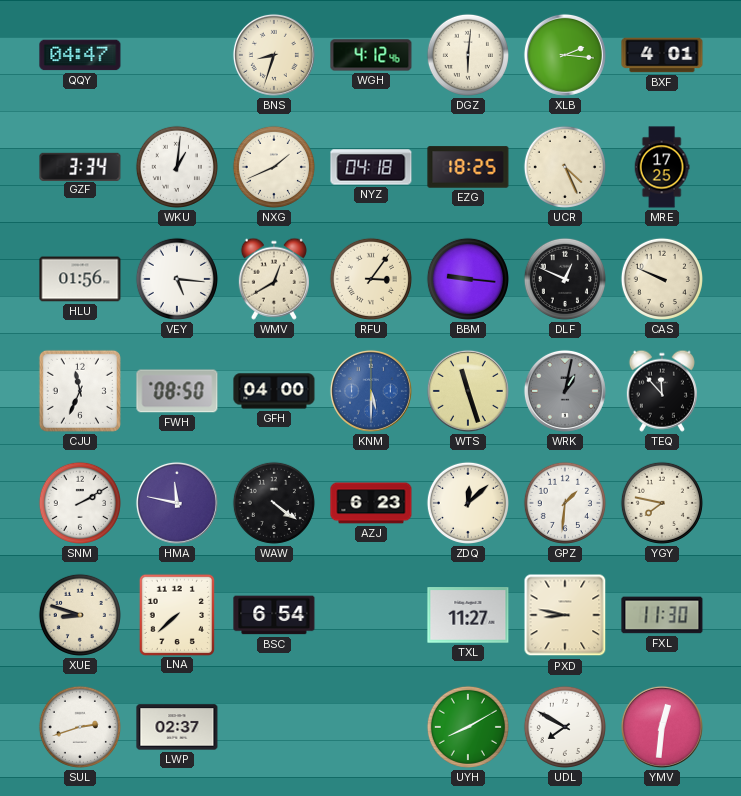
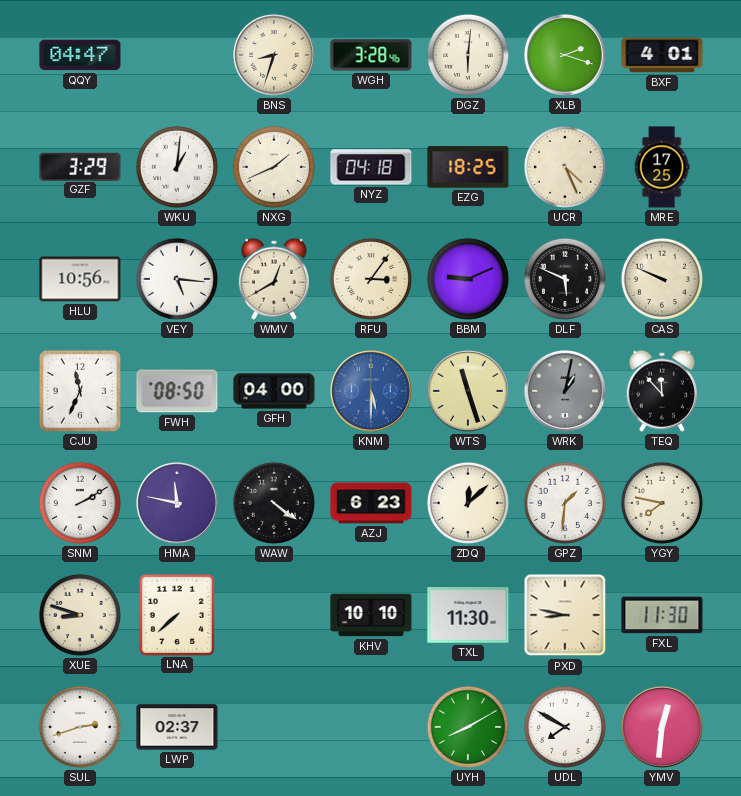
WGH: 4:12 -> 3:28
XLB: 2:16 -> 2:18
GZF: 3:34 -> 3:29
HLU: 01:56 -> 10:56
BBM: 9:16 -> 9:11
DLF: 12:49 -> 5:49
BSC: 6:54 -> none
KHV: none -> 10:10
TXL: 11:27 -> 11:30
